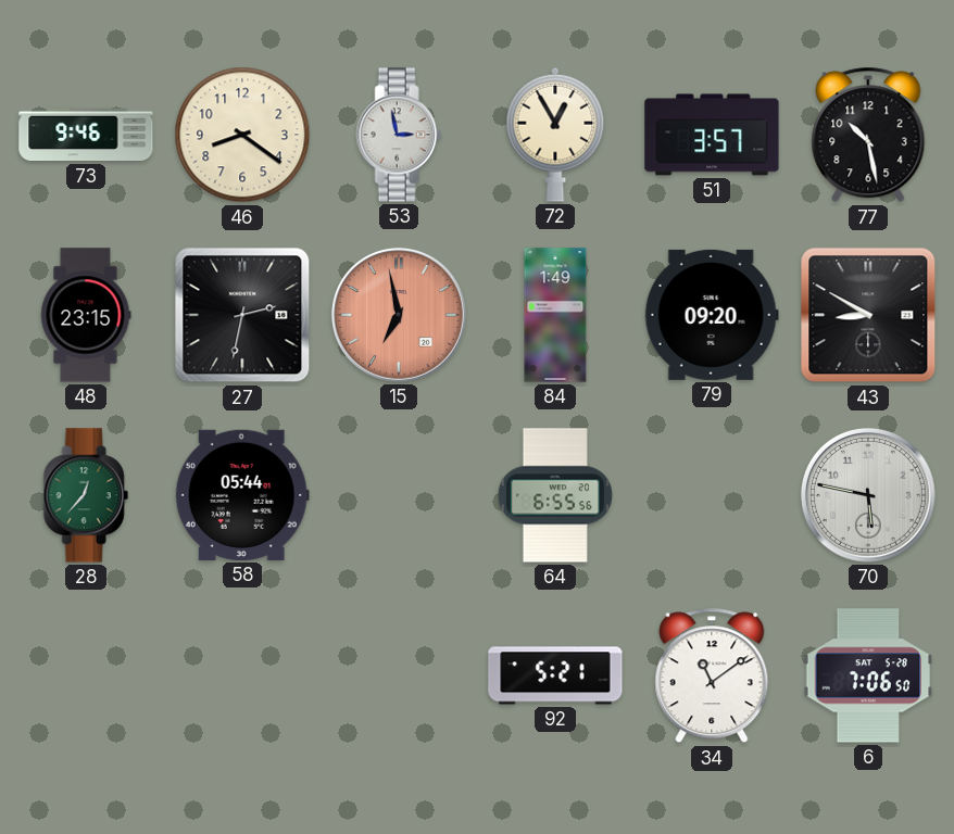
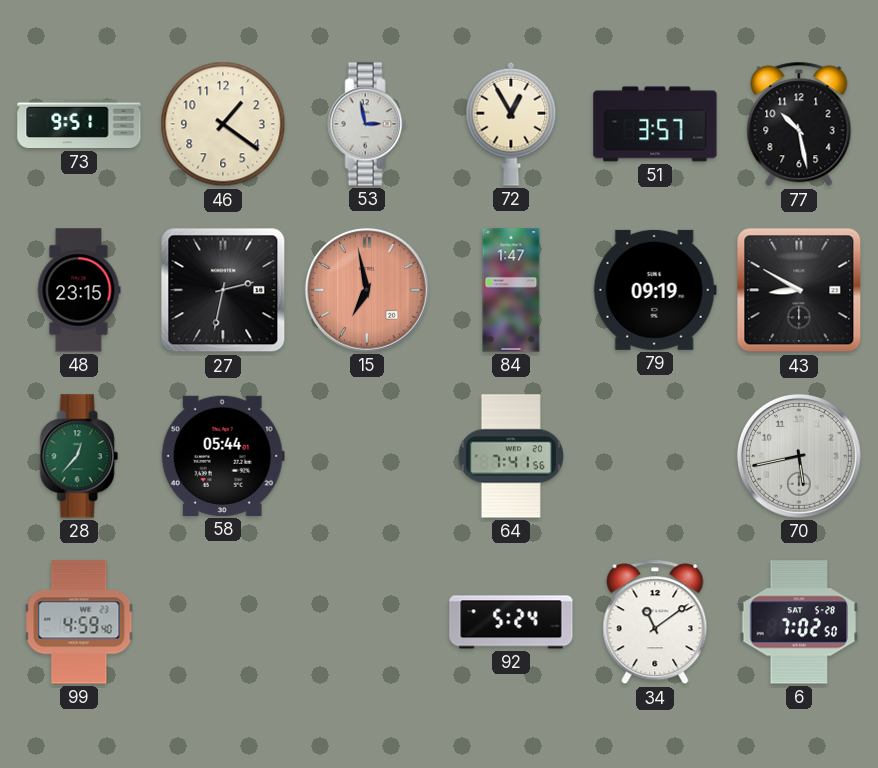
73: 9:46 -> 9:51
46: 8:21 -> 1:21
84: 1:49 -> 1:47
79: 09:20 -> 09:19
64: 6:55 -> 7:41
70: 5:47 -> 5:43
99: none -> 4:59
92: 5:21 -> 5:24
6: 7:06 -> 7:02
